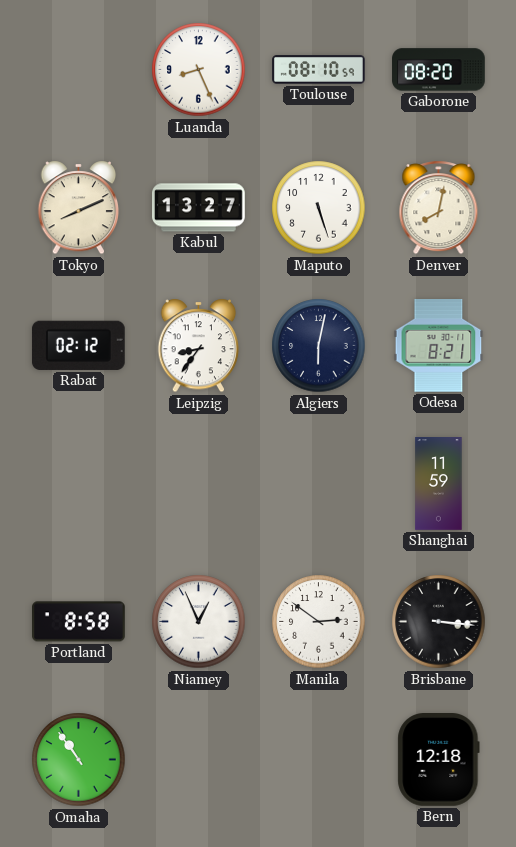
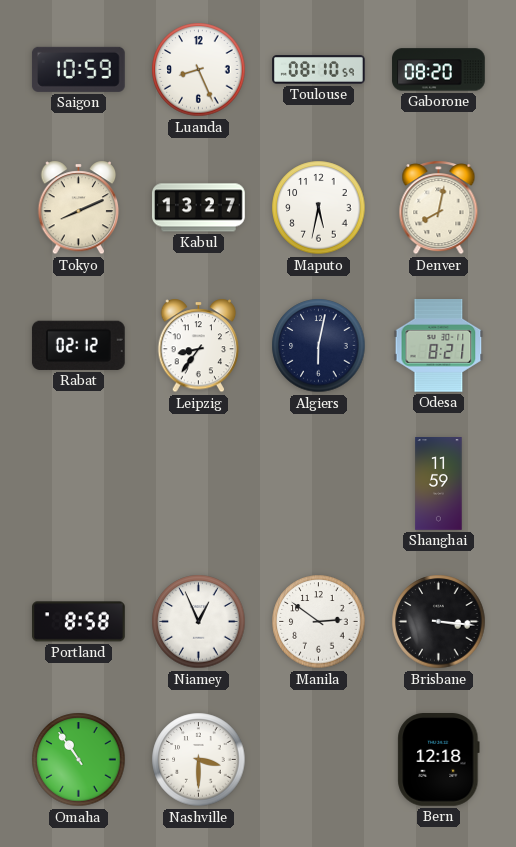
Saigon: none -> 10:59
Maputo: 5:27 -> 5:32
Nashville: none -> 3:30
